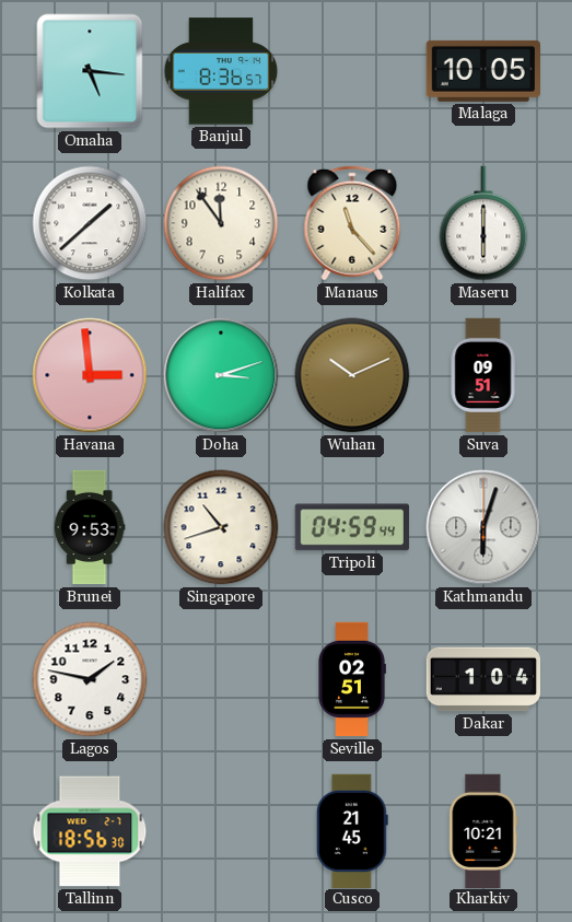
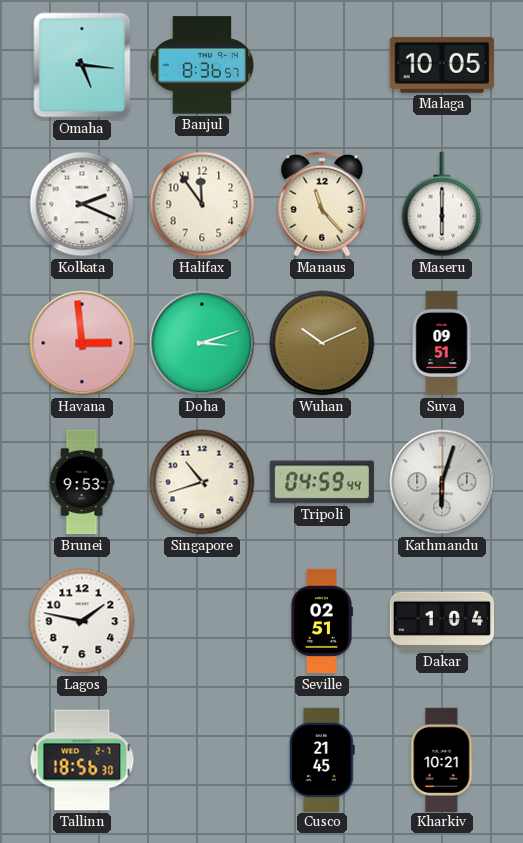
Kolkata: 1:38 -> 2:19
